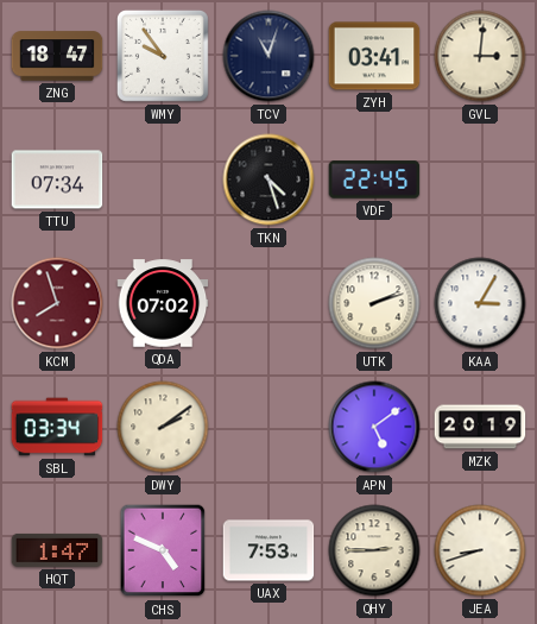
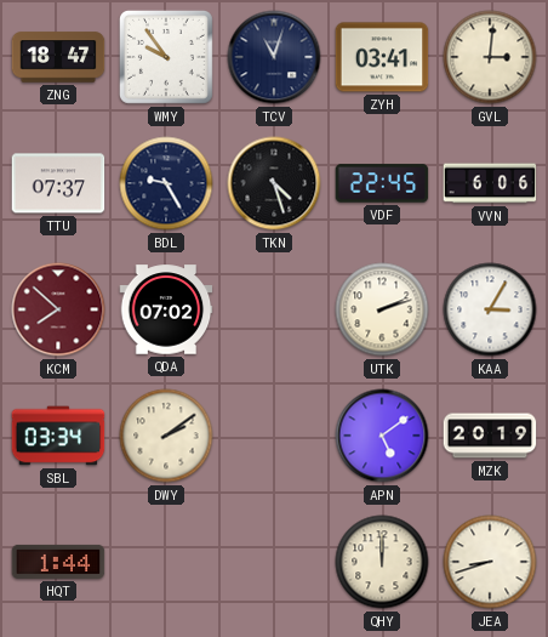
TTU: 07:34 -> 07:37
BDL: none -> 9:25
VVN: none -> 6:06
KCM: 7:57 -> 7:52
HQT: 1:47 -> 1:44
CHS: 4:49 -> none
UAX: 7:53 -> none
QHY: 2:45 -> 12:00
